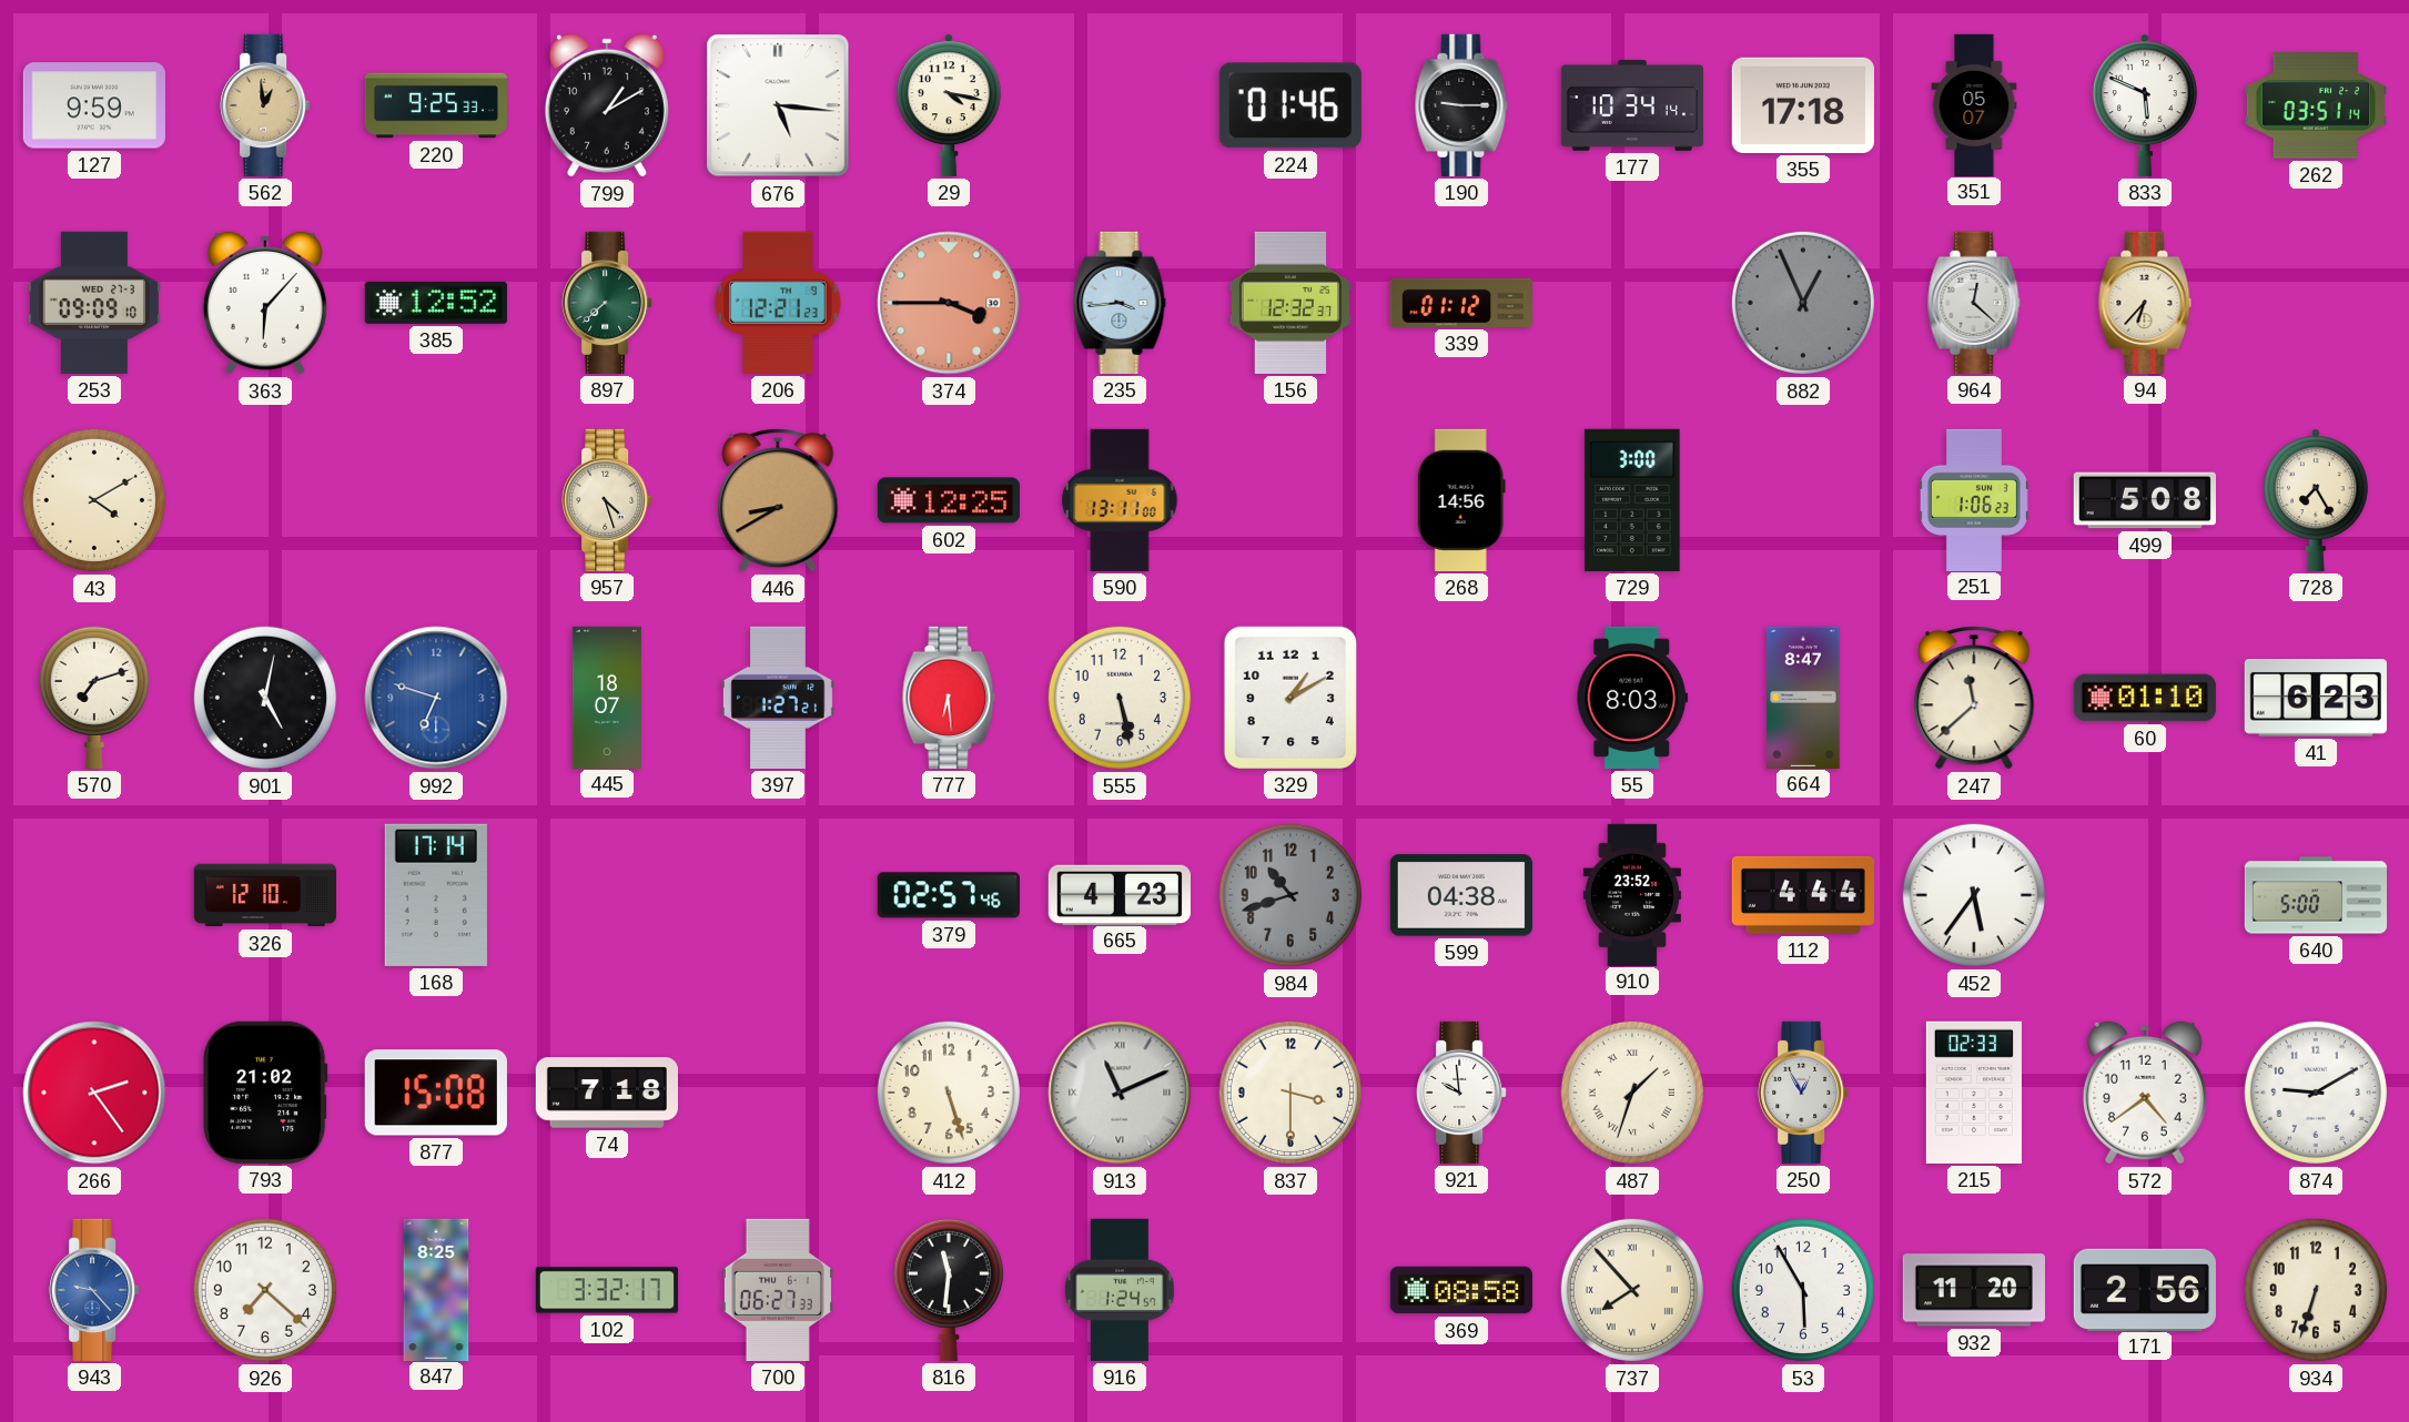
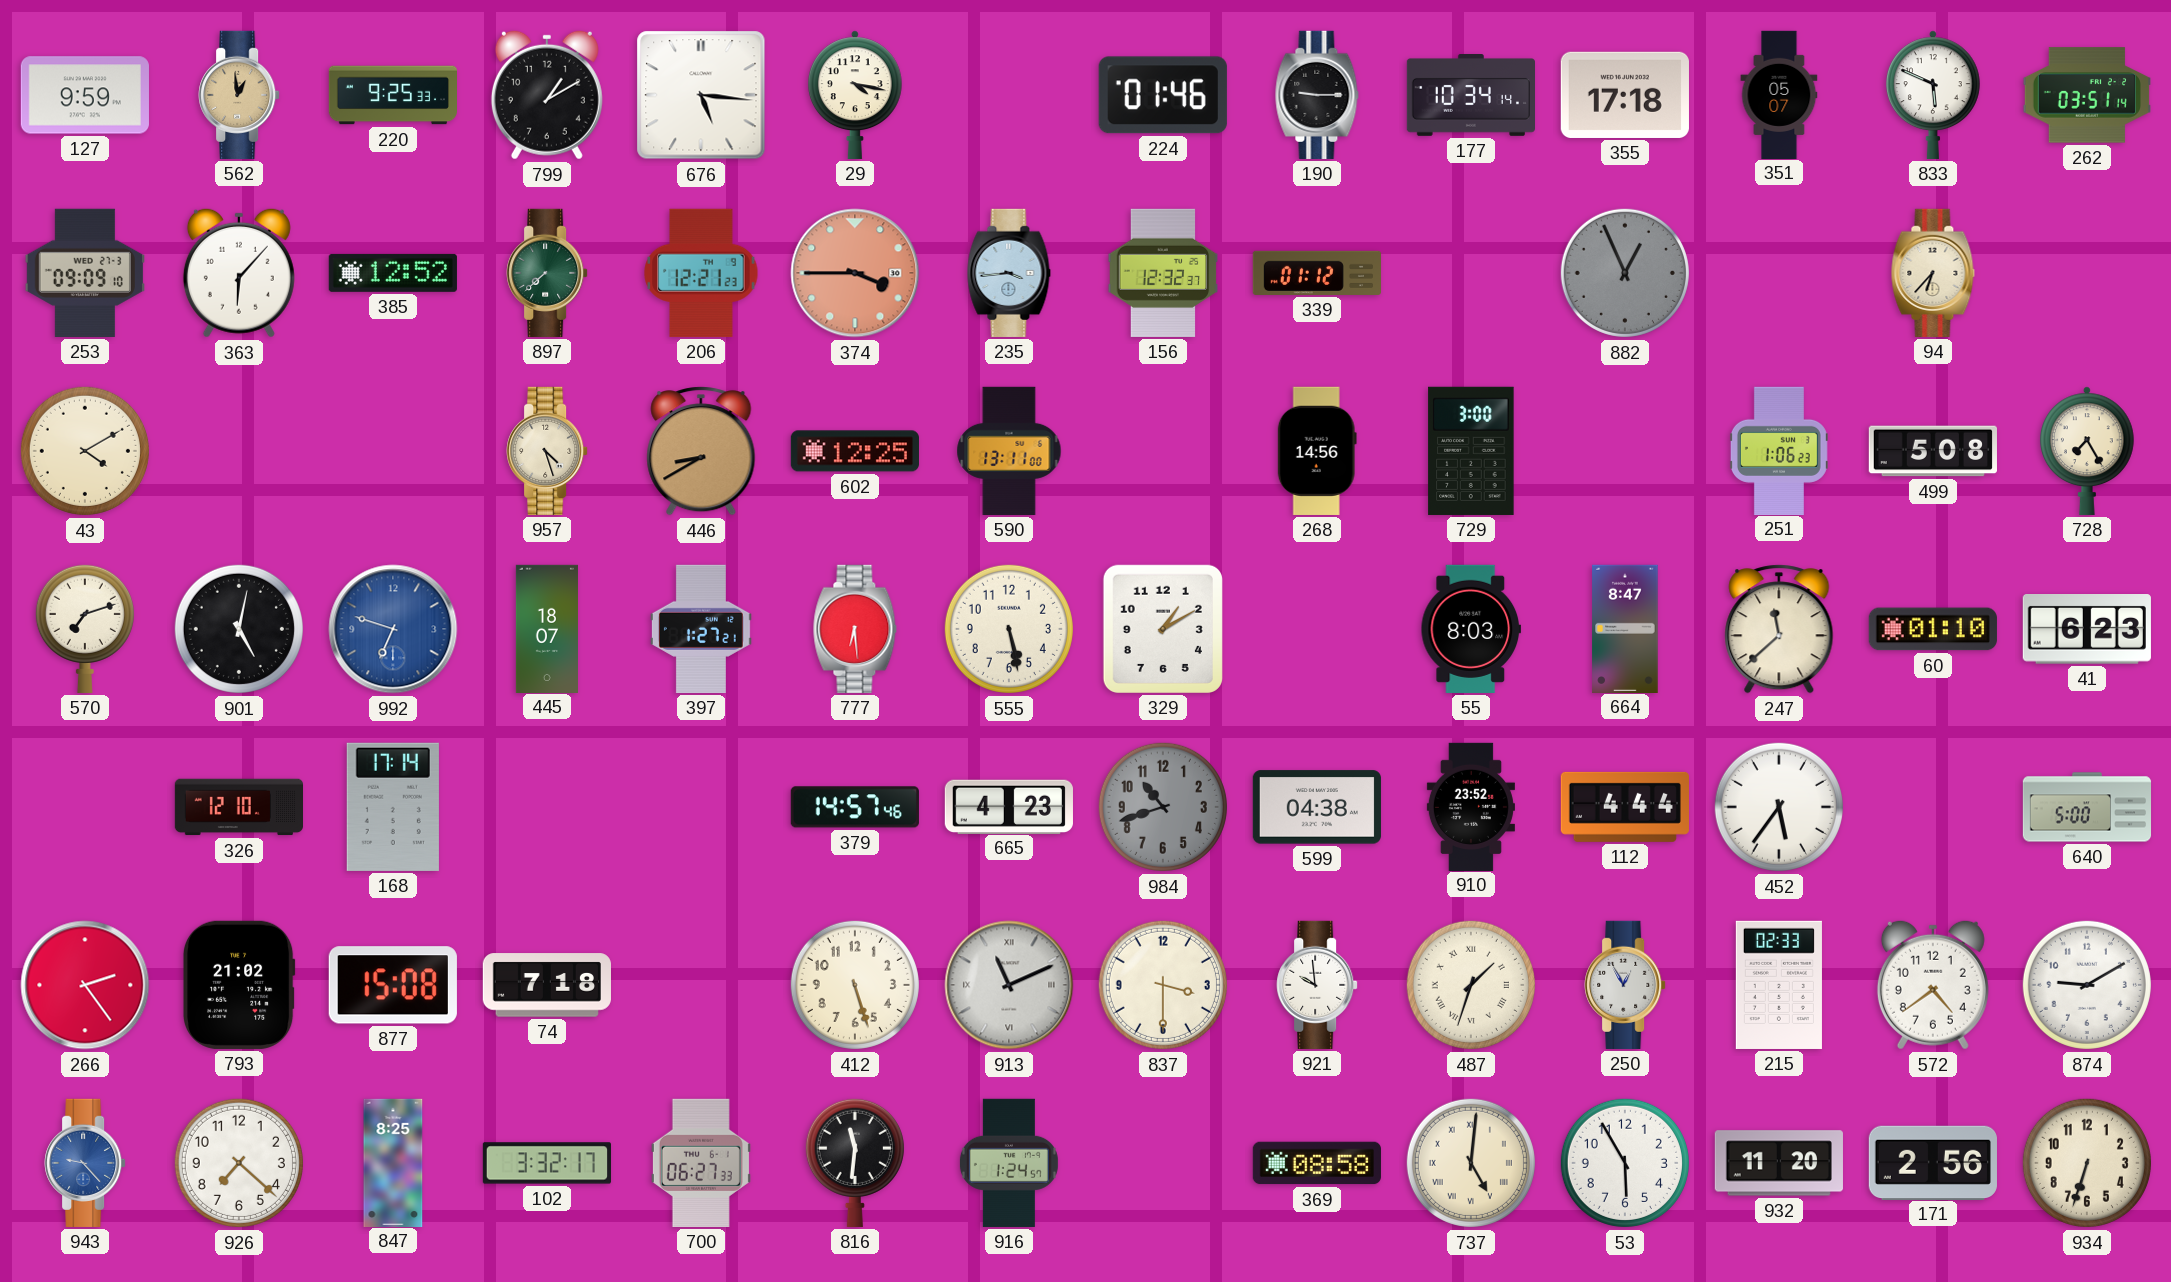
964: 12:22 -> none
379: 02:57 -> 14:57
737: 7:53 -> 5:01
